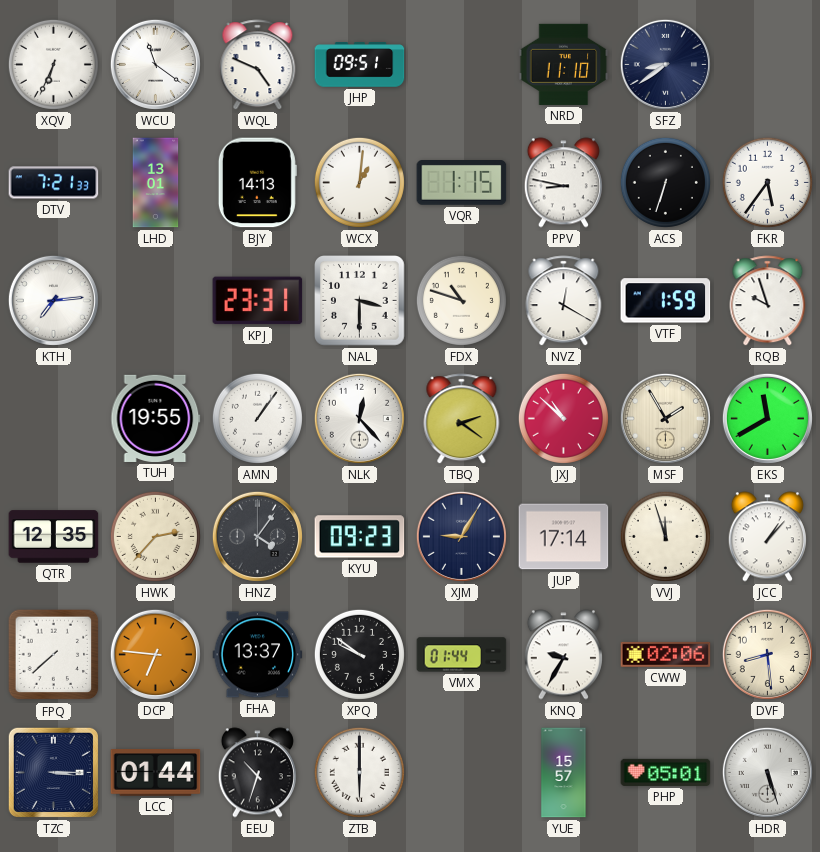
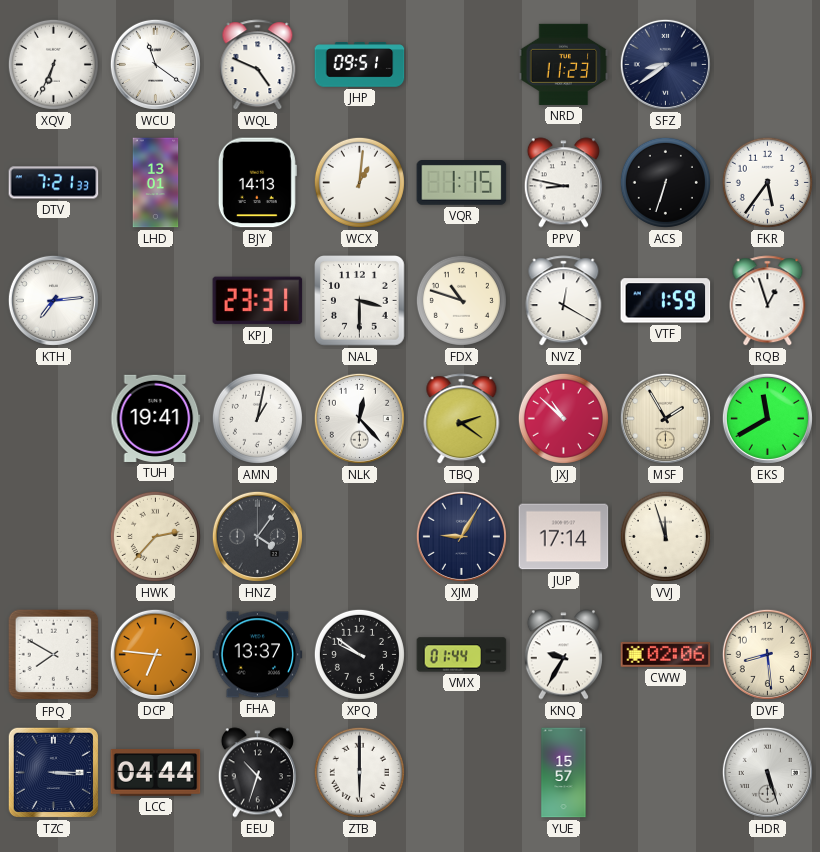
NRD: 11:10 -> 11:23
RQB: 9:57 -> 12:57
TUH: 19:55 -> 19:41
AMN: 1:06 -> 1:02
QTR: 12:35 -> none
KYU: 09:23 -> none
JCC: 1:07 -> none
FPQ: 7:38 -> 7:50
LCC: 01:44 -> 04:44
PHP: 05:01 -> none
